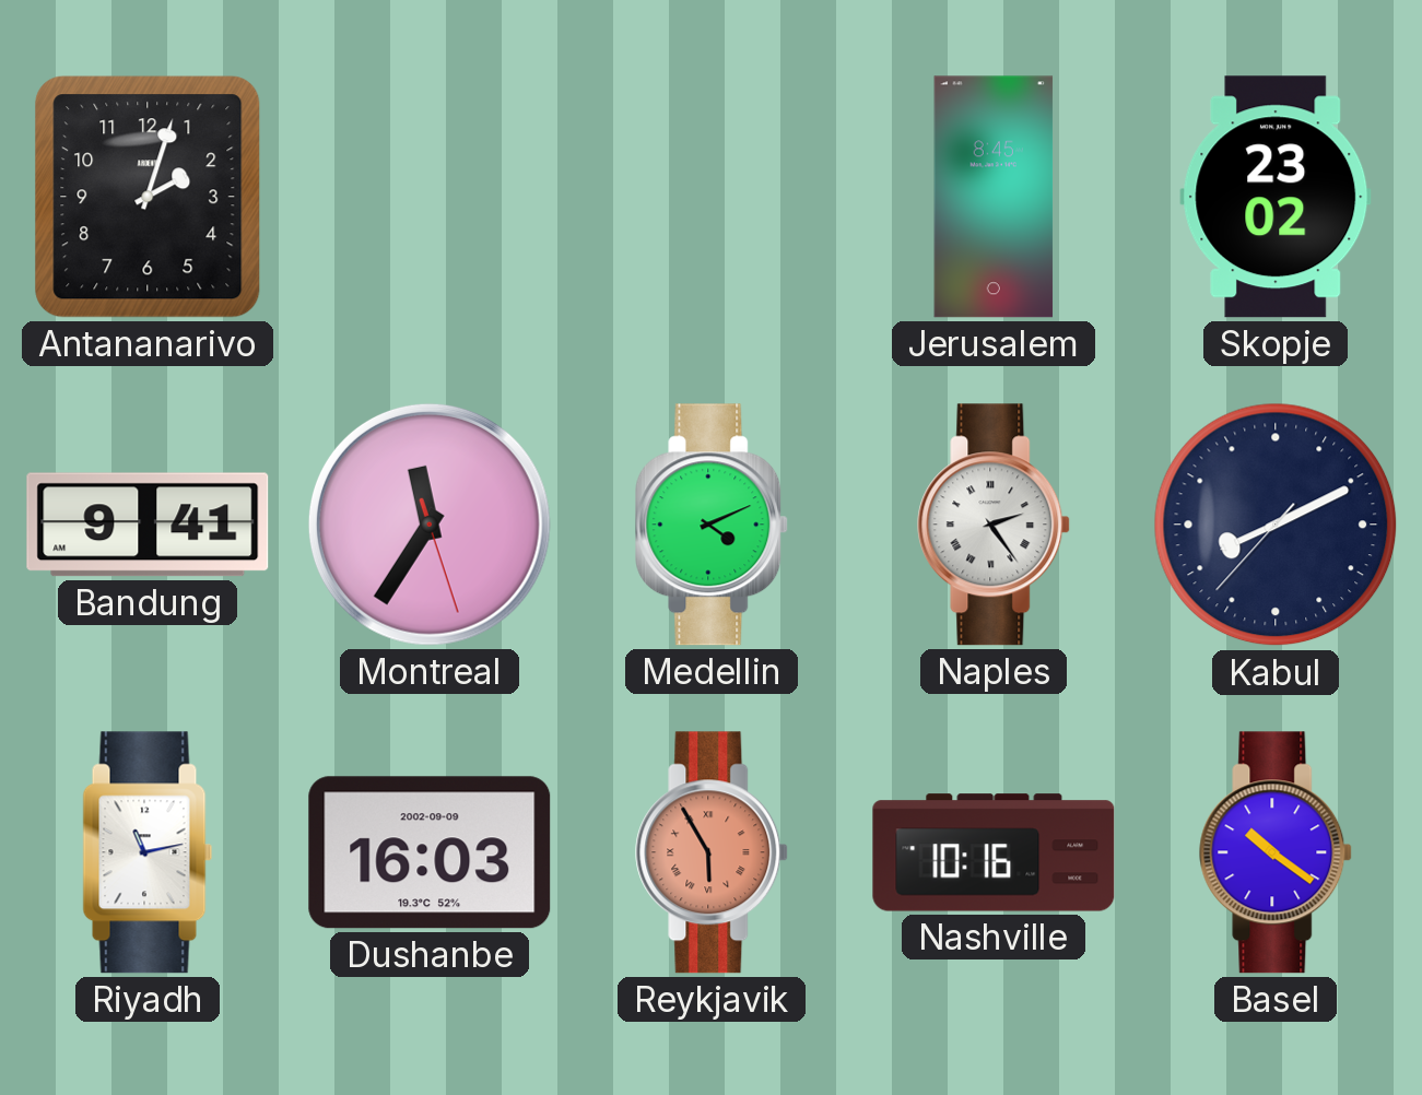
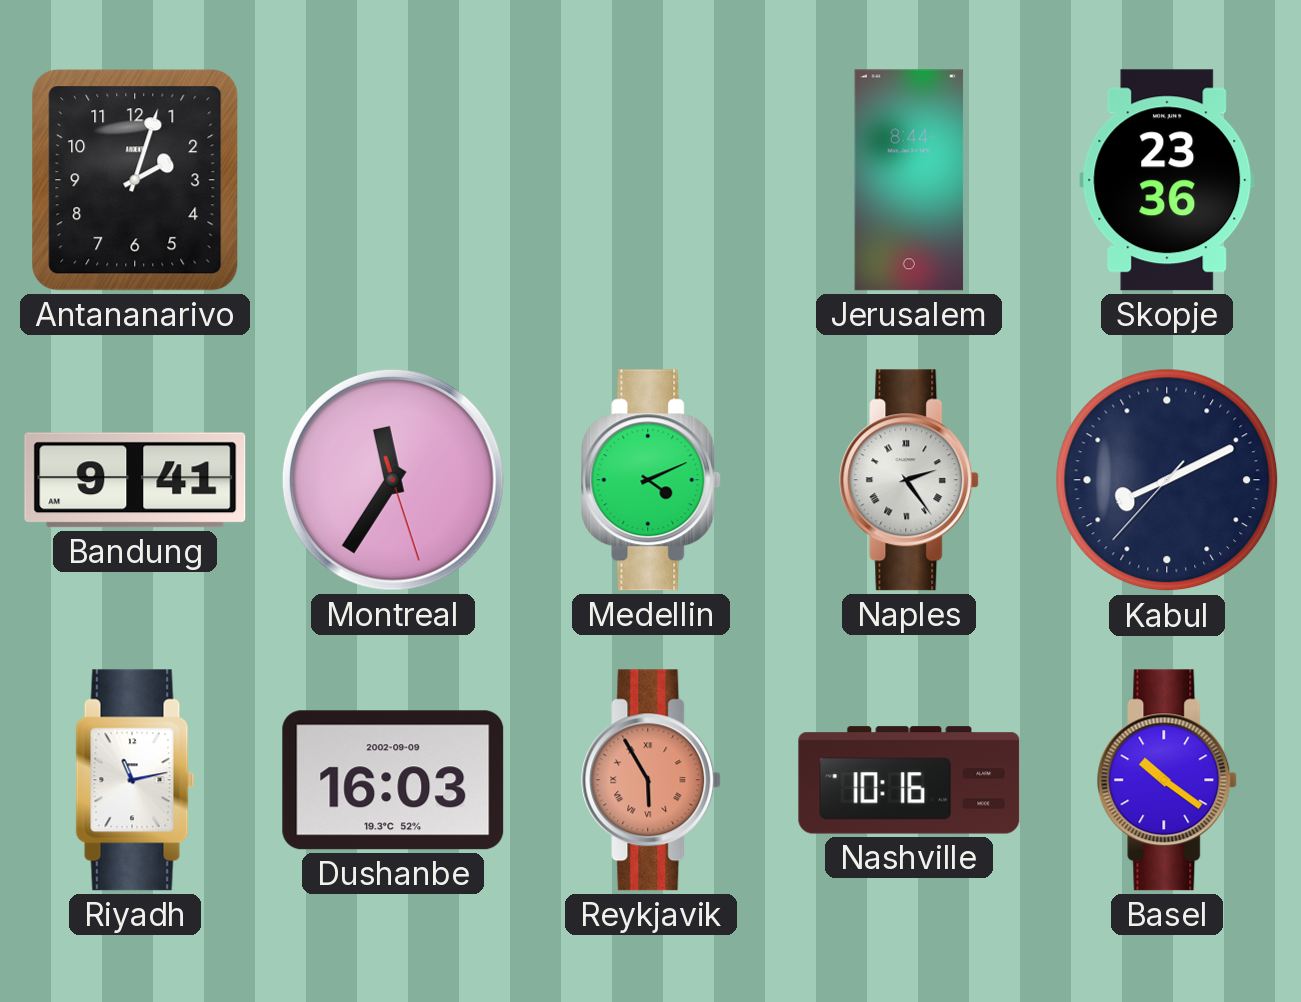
Jerusalem: 8:45 -> 8:44
Skopje: 23:02 -> 23:36
